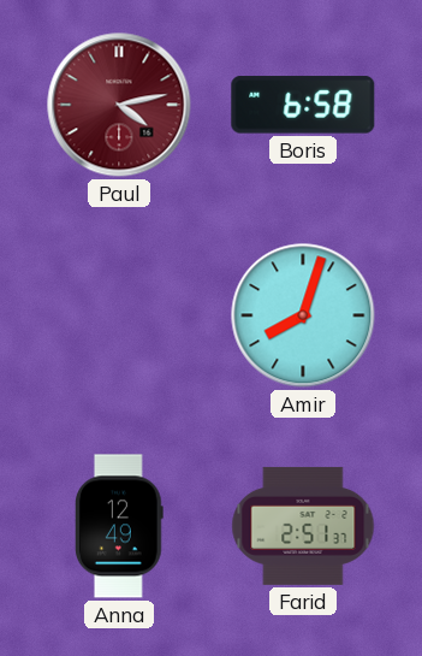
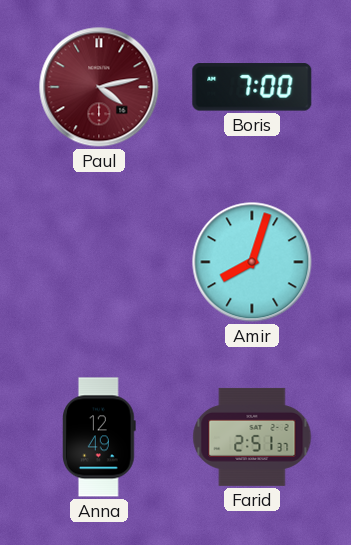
Boris: 6:58 -> 7:00
